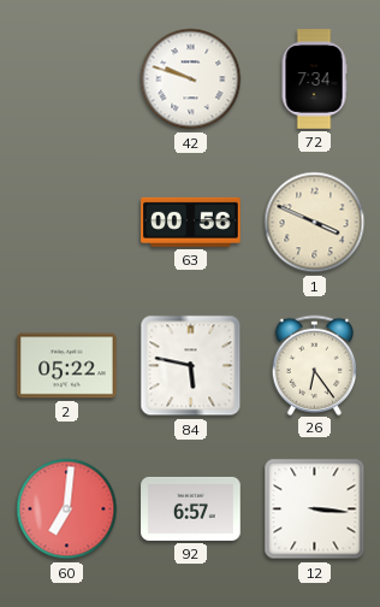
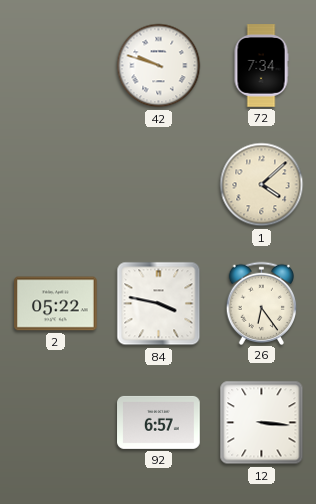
63: 00:56 -> none
1: 3:49 -> 4:08
84: 5:47 -> 3:47
60: 7:01 -> none
